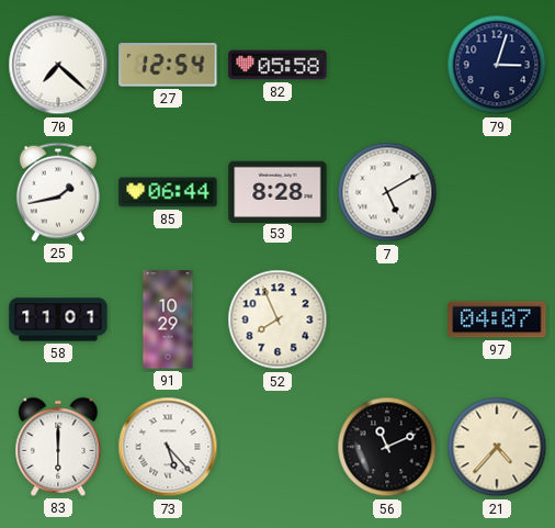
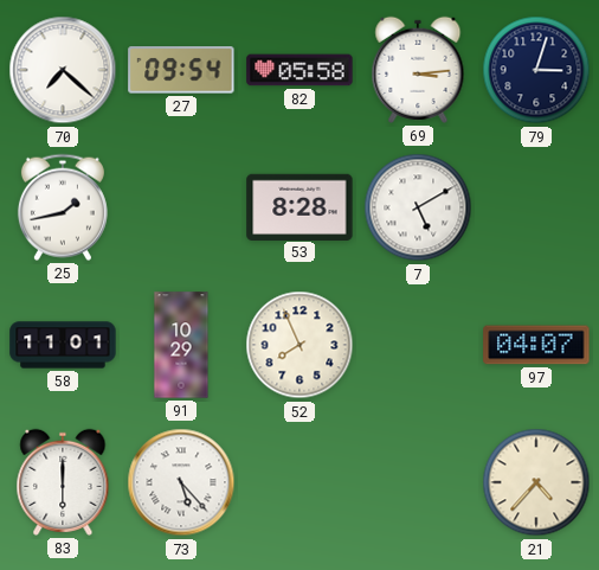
27: 12:54 -> 09:54
69: none -> 3:14
85: 06:44 -> none
56: 11:11 -> none
